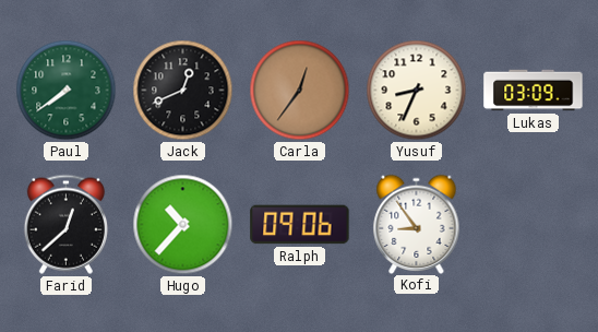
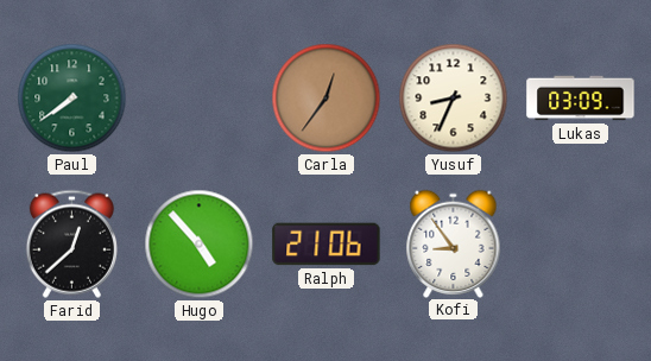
Jack: 12:41 -> none
Hugo: 10:37 -> 4:53
Ralph: 09:06 -> 21:06
